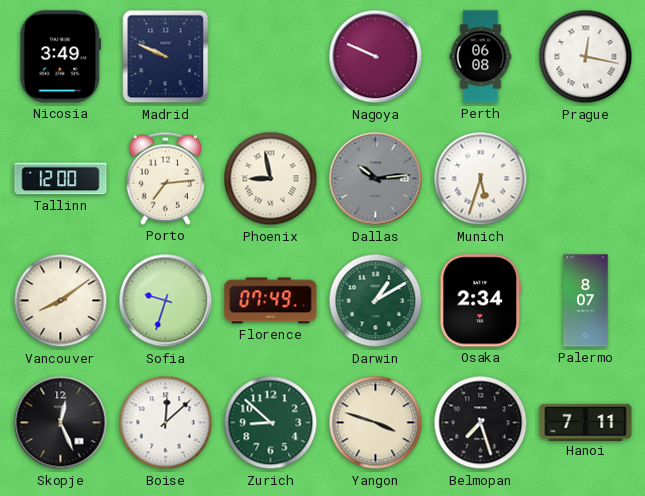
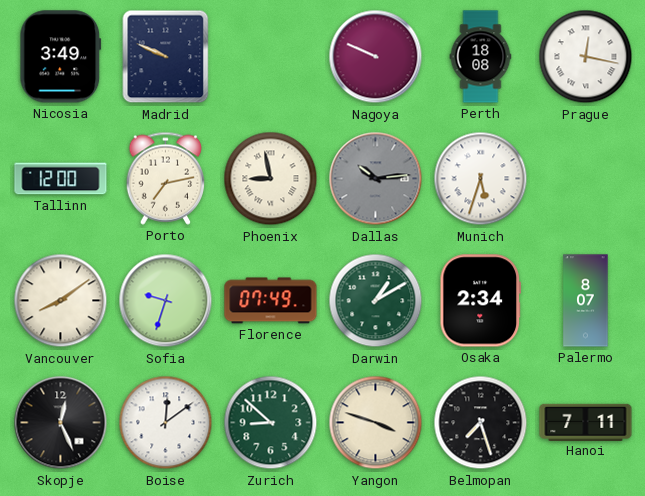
Perth: 06:08 -> 18:08
Porto: 7:14 -> 7:13
Boise: 12:08 -> 12:09
